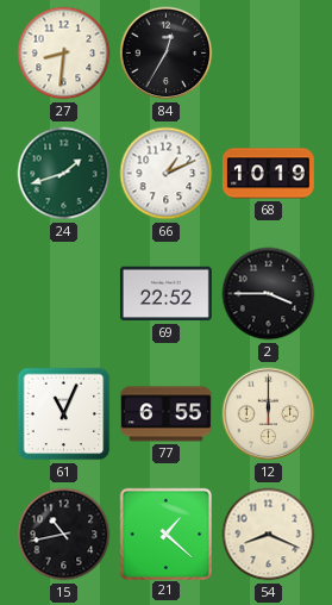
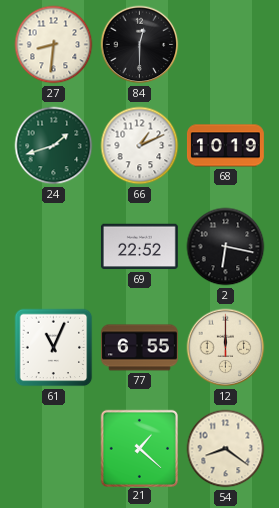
84: 12:35 -> 12:30
2: 3:45 -> 6:17
15: 10:43 -> none
54: 8:19 -> 8:21
